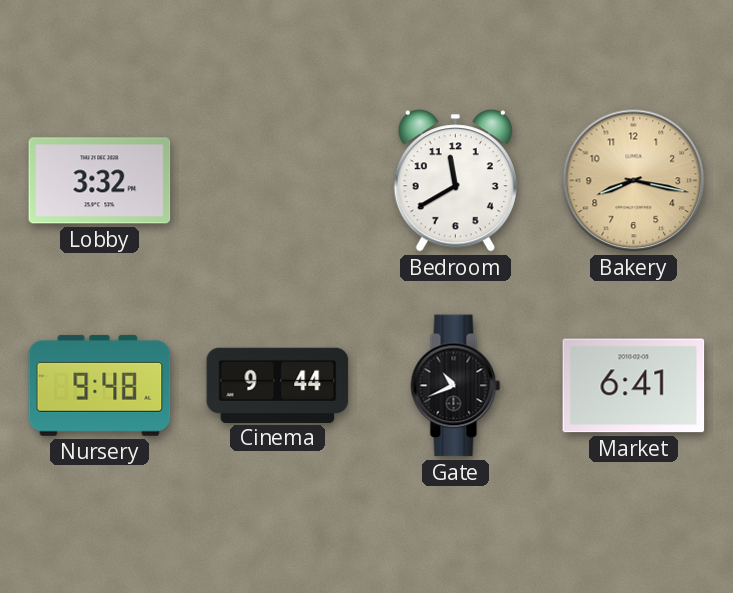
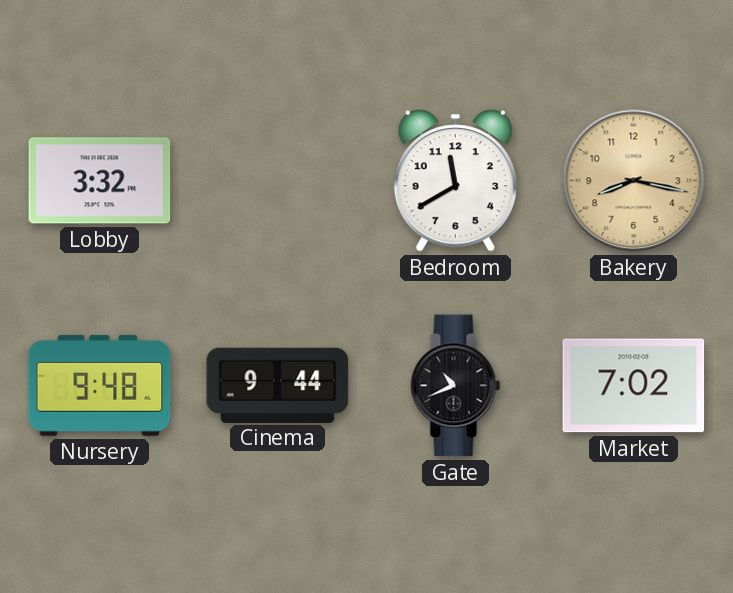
Market: 6:41 -> 7:02
